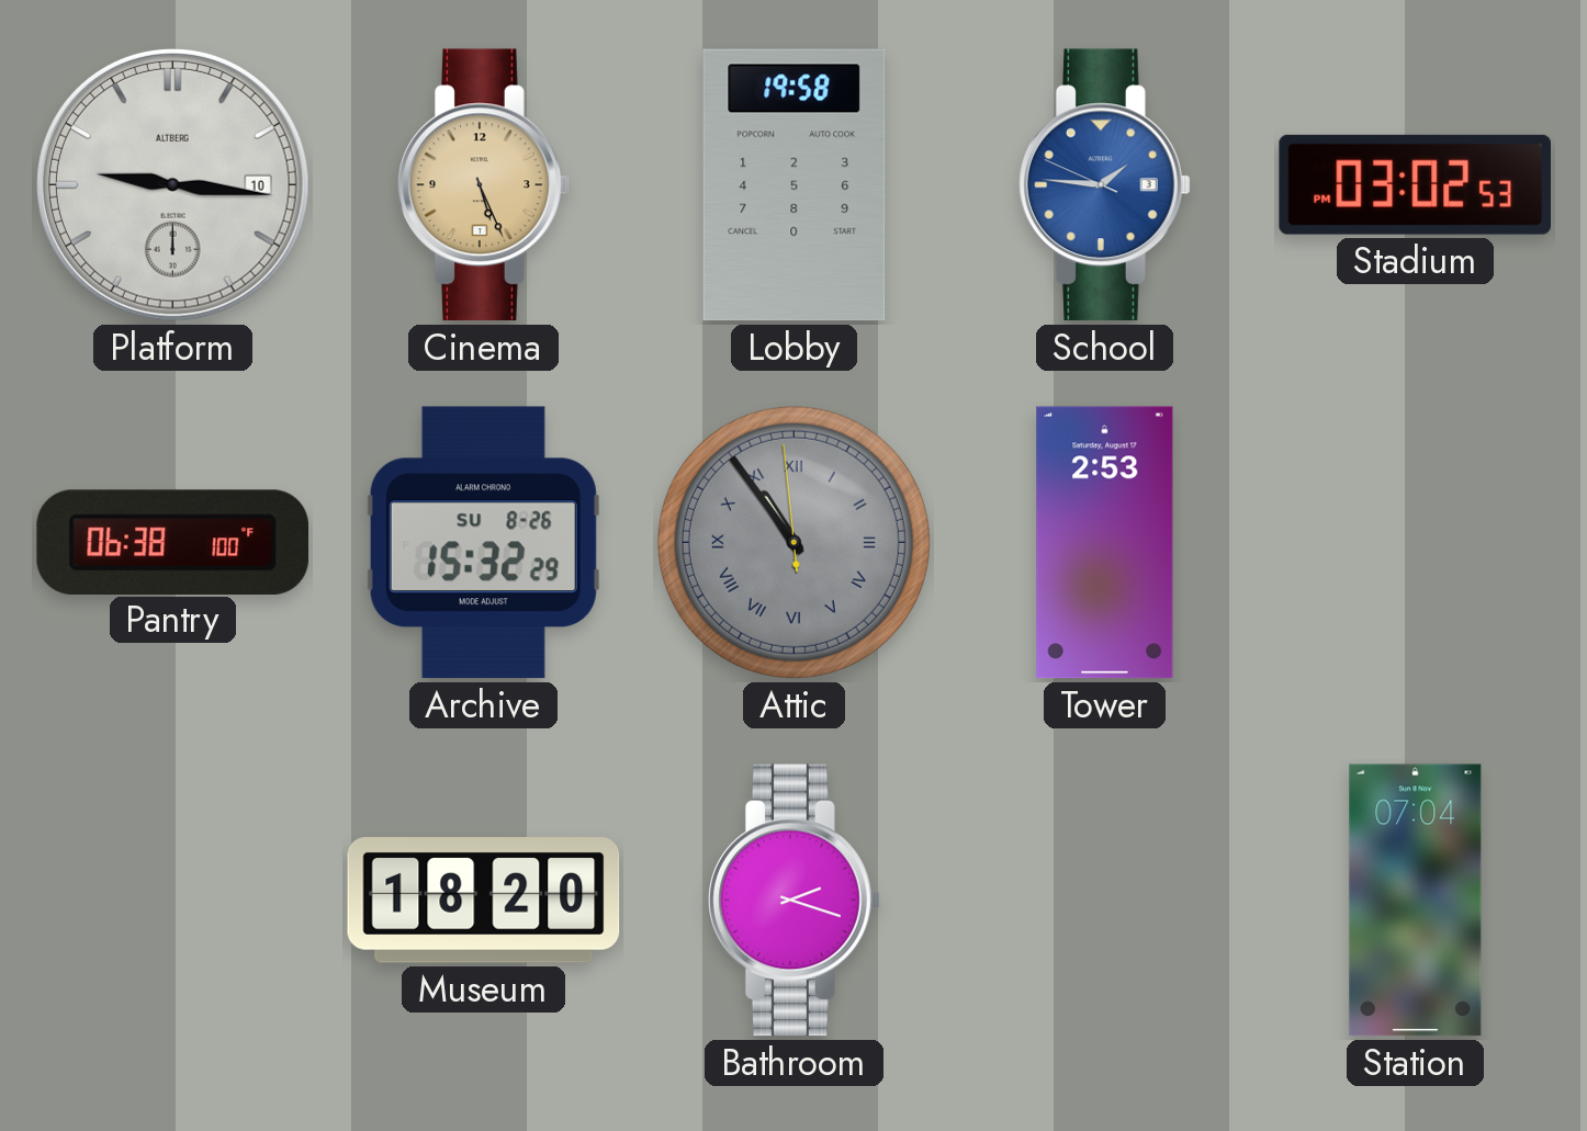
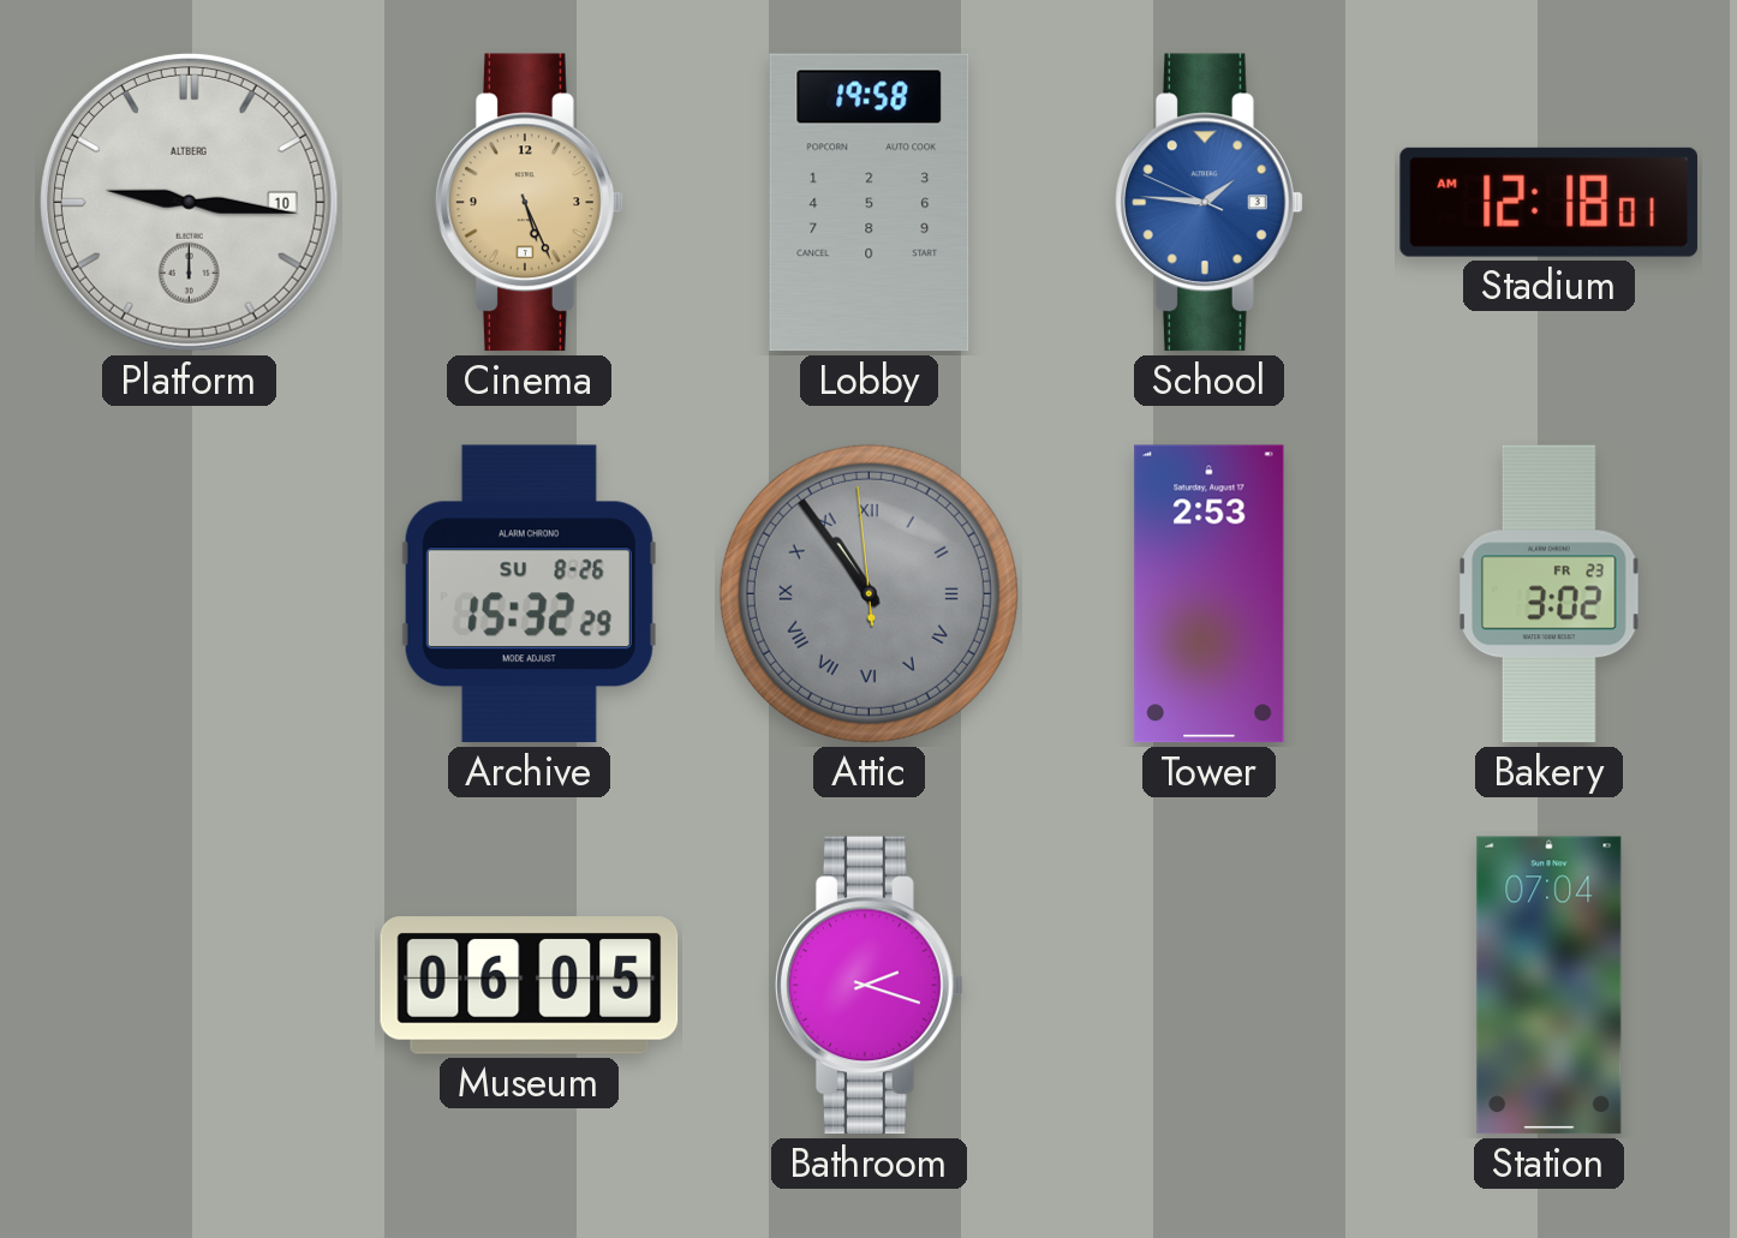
Stadium: 03:02 -> 12:18
Pantry: 06:38 -> none
Bakery: none -> 3:02
Museum: 18:20 -> 06:05
